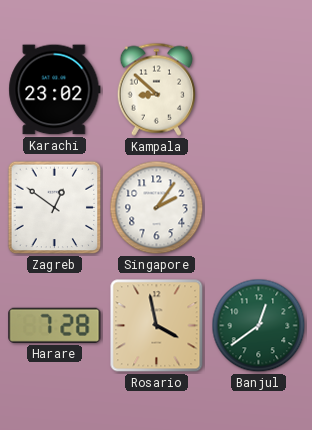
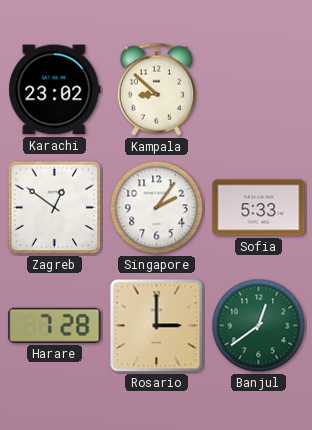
Sofia: none -> 5:33
Rosario: 3:58 -> 3:00
